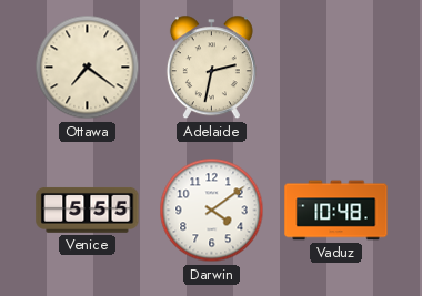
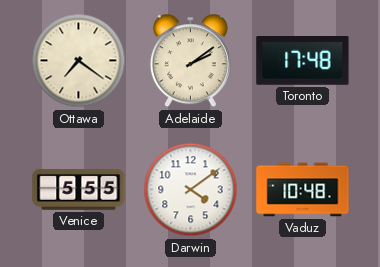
Adelaide: 2:32 -> 2:09
Toronto: none -> 17:48
